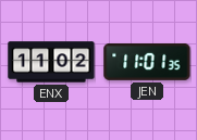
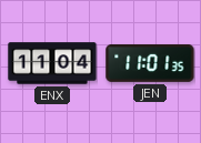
ENX: 11:02 -> 11:04
